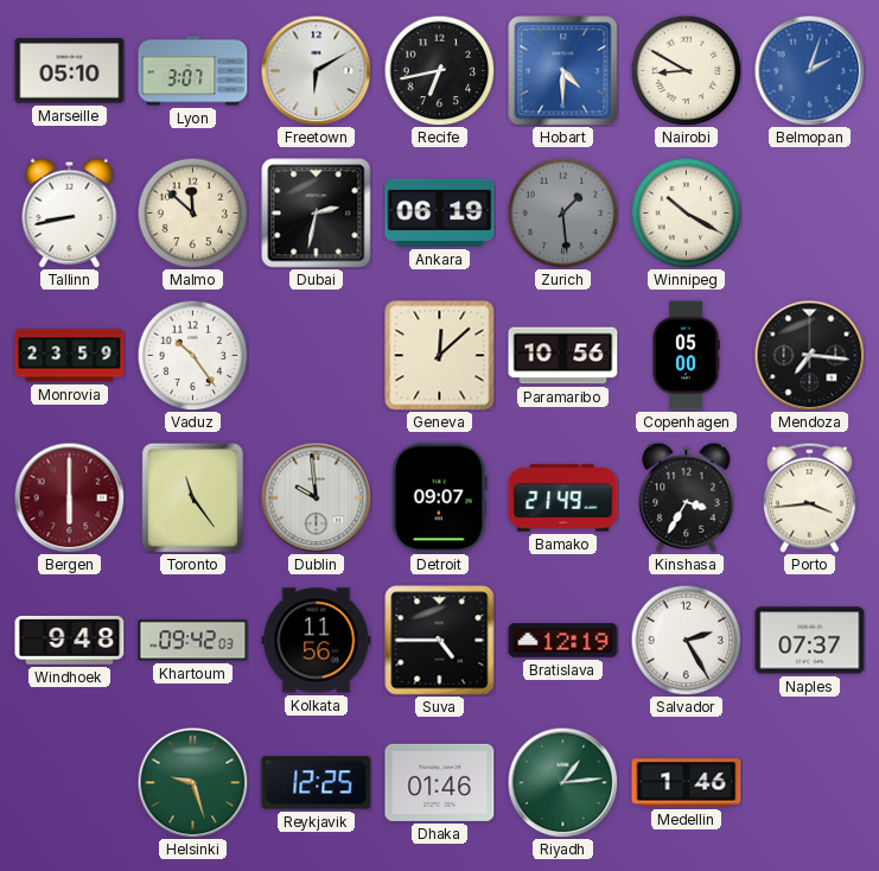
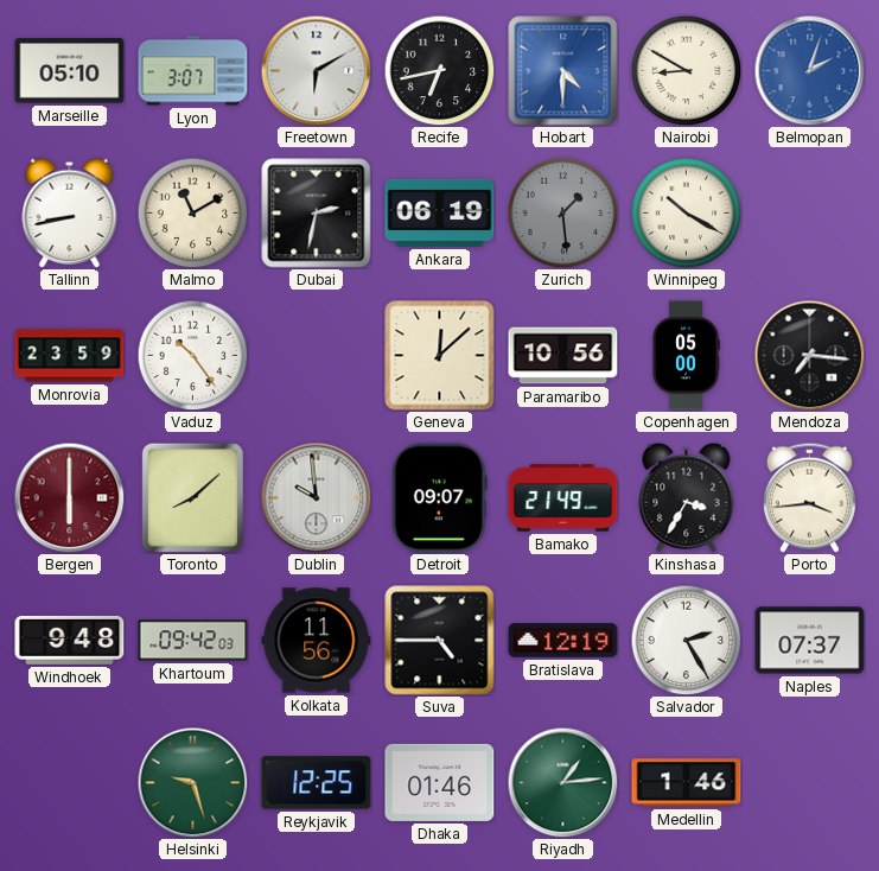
Malmo: 11:52 -> 11:10
Toronto: 11:24 -> 8:08
